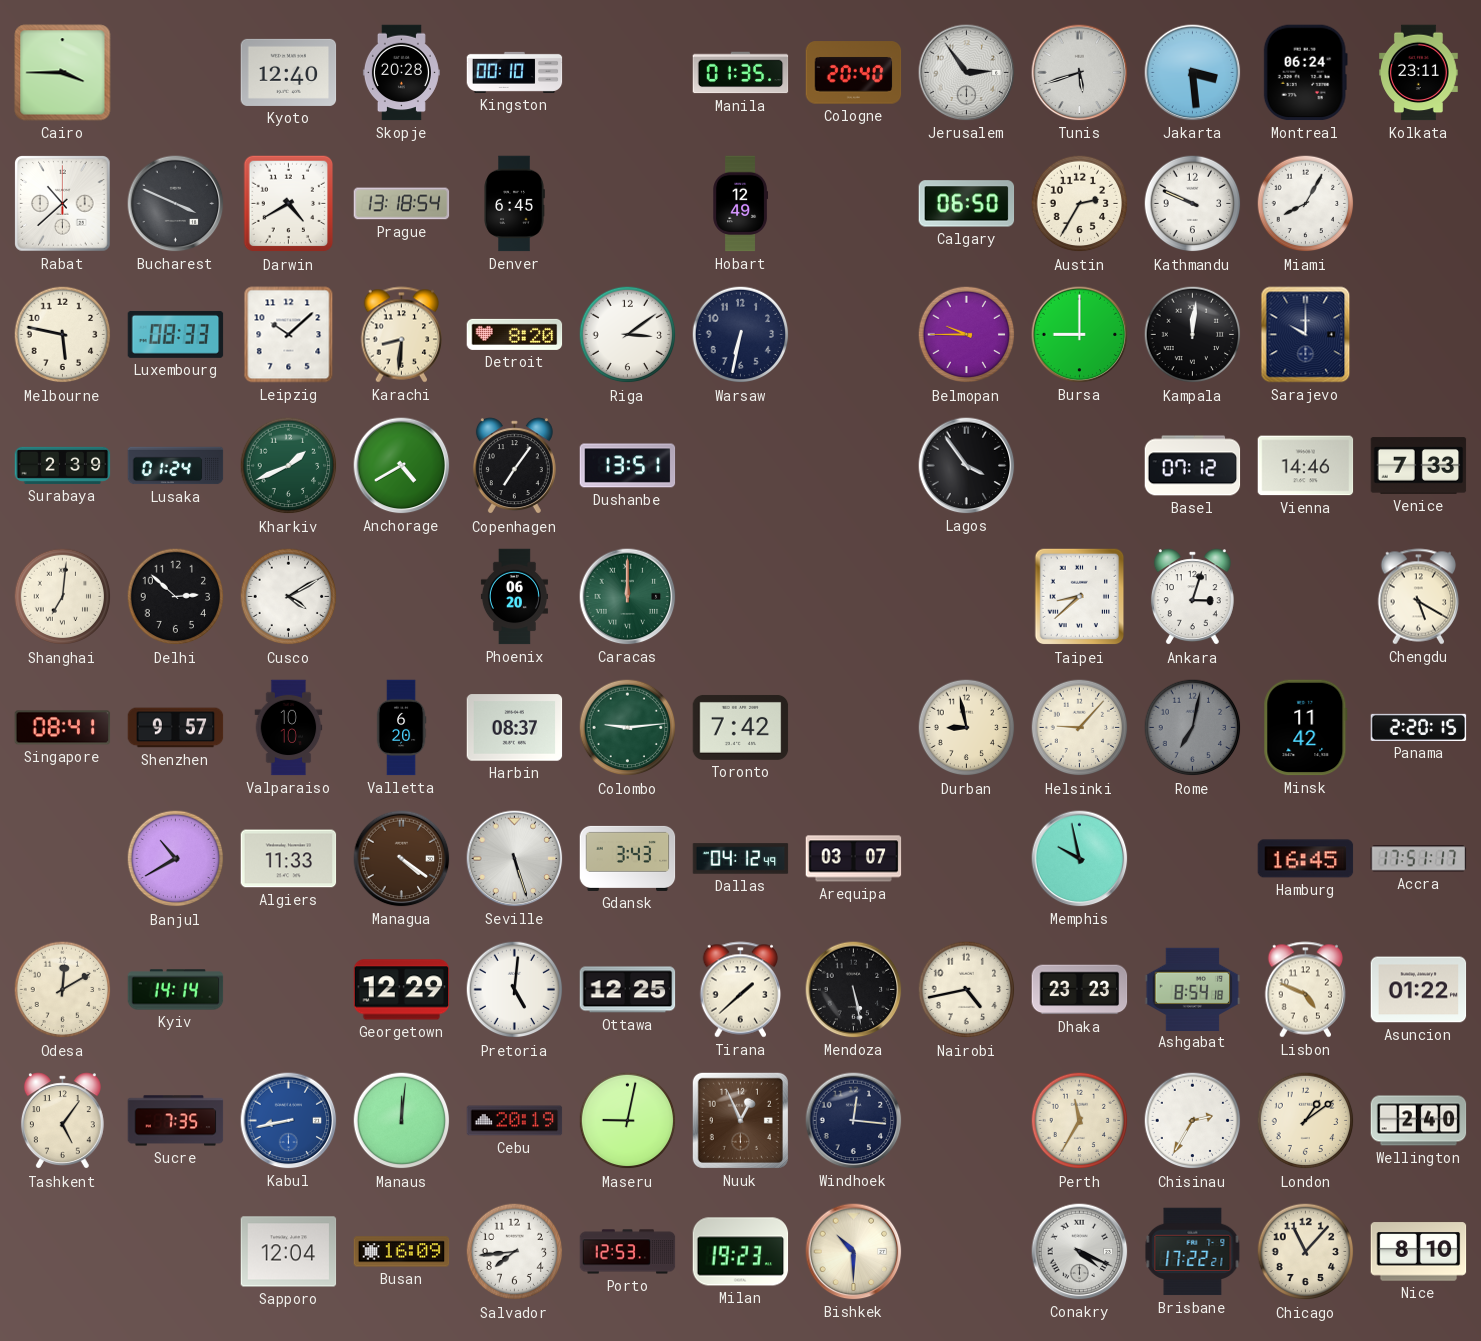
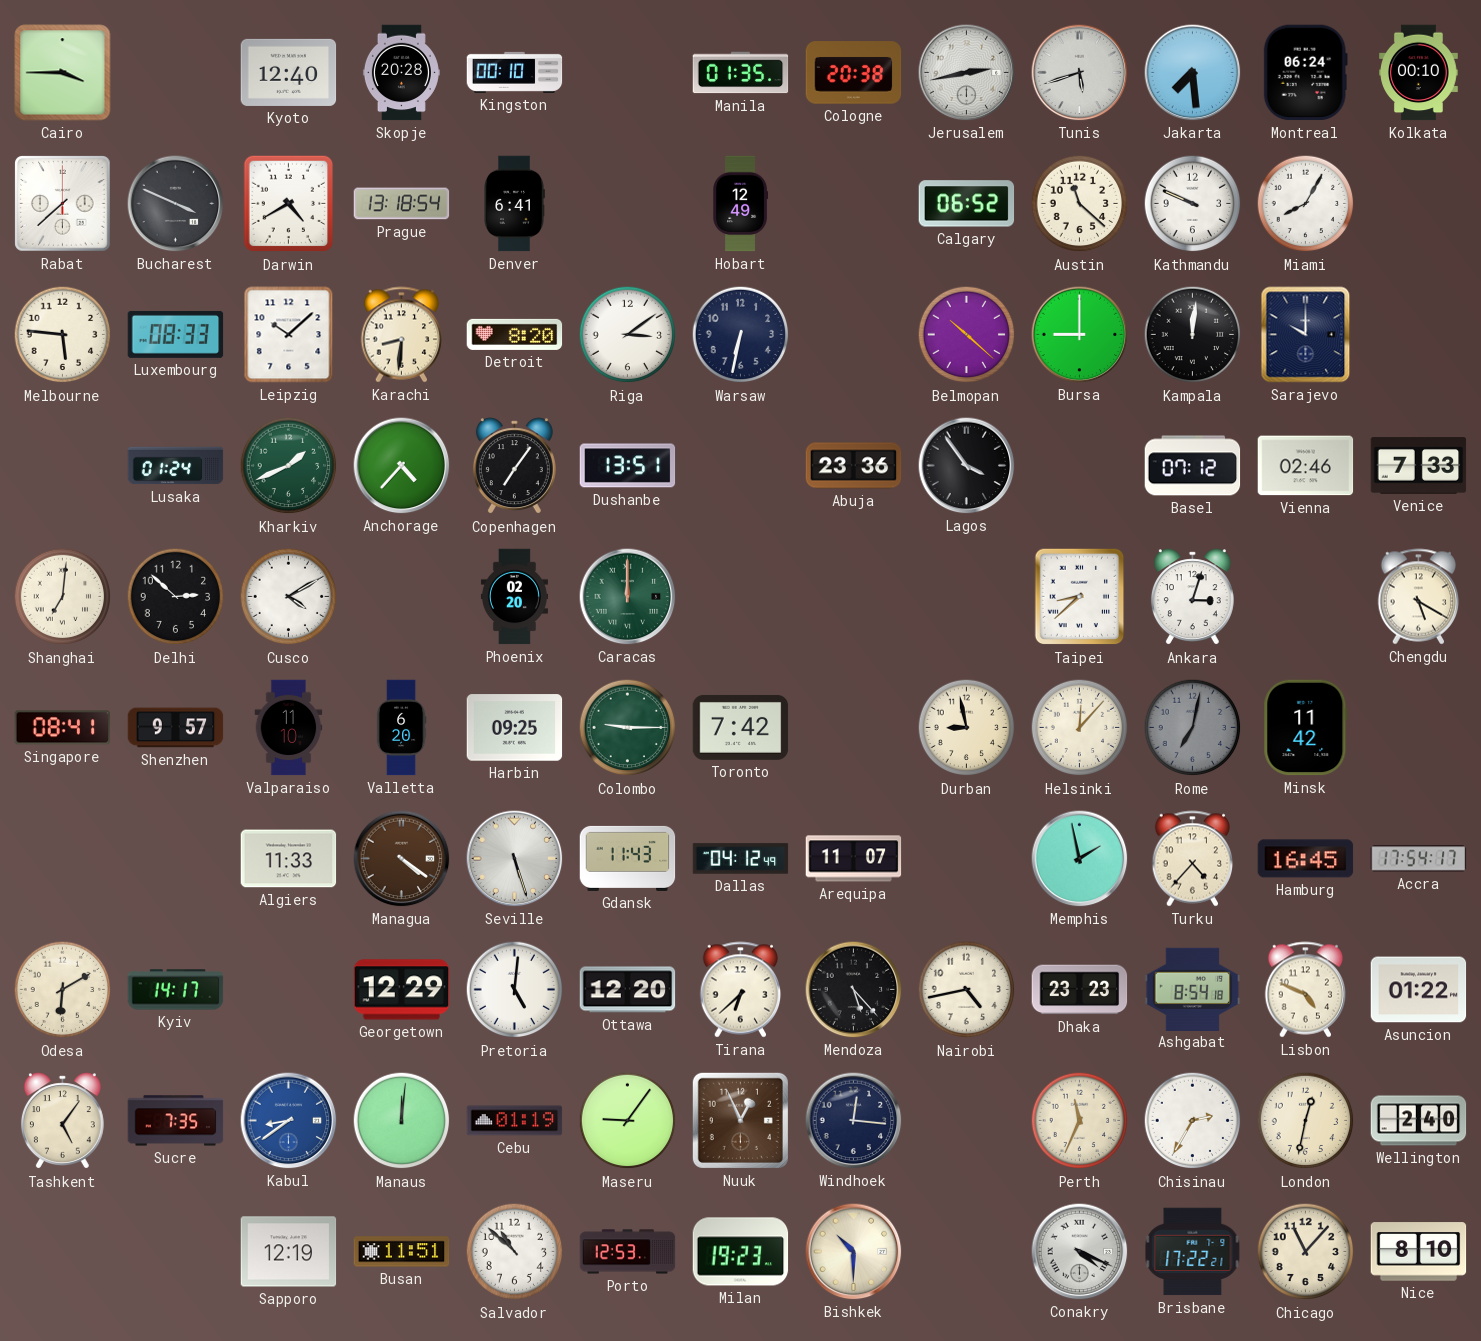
Cologne: 20:40 -> 20:38
Jerusalem: 2:54 -> 2:43
Jakarta: 3:29 -> 7:29
Kolkata: 23:11 -> 00:10
Rabat: 10:38 -> 7:38
Denver: 6:45 -> 6:41
Calgary: 06:50 -> 06:52
Austin: 2:35 -> 11:22
Melbourne: 5:47 -> 5:46
Belmopan: 9:45 -> 10:22
Surabaya: 2:39 -> none
Anchorage: 4:40 -> 4:37
Abuja: none -> 23:36
Vienna: 14:46 -> 02:46
Phoenix: 06:20 -> 02:20
Valparaiso: 10:10 -> 11:10
Harbin: 08:37 -> 09:25
Colombo: 9:14 -> 9:15
Helsinki: 9:07 -> 12:07
Panama: 2:20 -> none
Banjul: 10:40 -> none
Gdansk: 3:43 -> 11:43
Arequipa: 03:07 -> 11:07
Memphis: 9:58 -> 1:58
Turku: none -> 4:37
Accra: 17:51 -> 17:54
Odesa: 12:10 -> 6:10
Kyiv: 14:14 -> 14:17
Ottawa: 12:25 -> 12:20
Tirana: 1:38 -> 6:38
Mendoza: 5:28 -> 5:23
Kabul: 8:43 -> 8:39
Cebu: 20:19 -> 01:19
Maseru: 9:02 -> 9:06
Perth: 11:35 -> 11:34
London: 1:09 -> 12:32
Sapporo: 12:04 -> 12:19
Busan: 16:09 -> 11:51
Salvador: 7:44 -> 10:52
